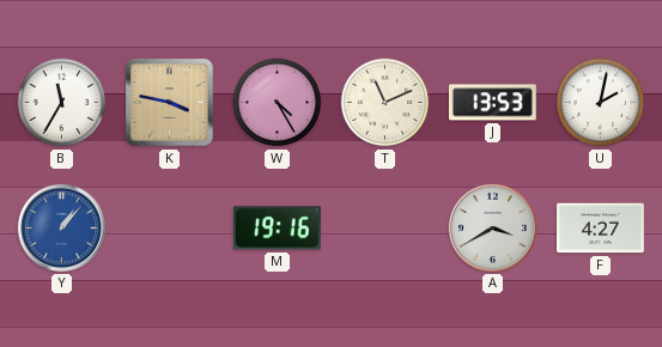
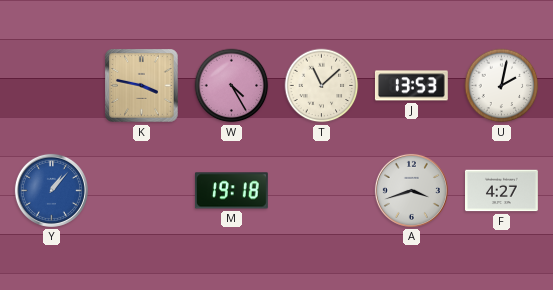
B: 11:35 -> none
T: 11:11 -> 11:08
M: 19:16 -> 19:18
A: 3:40 -> 3:42
